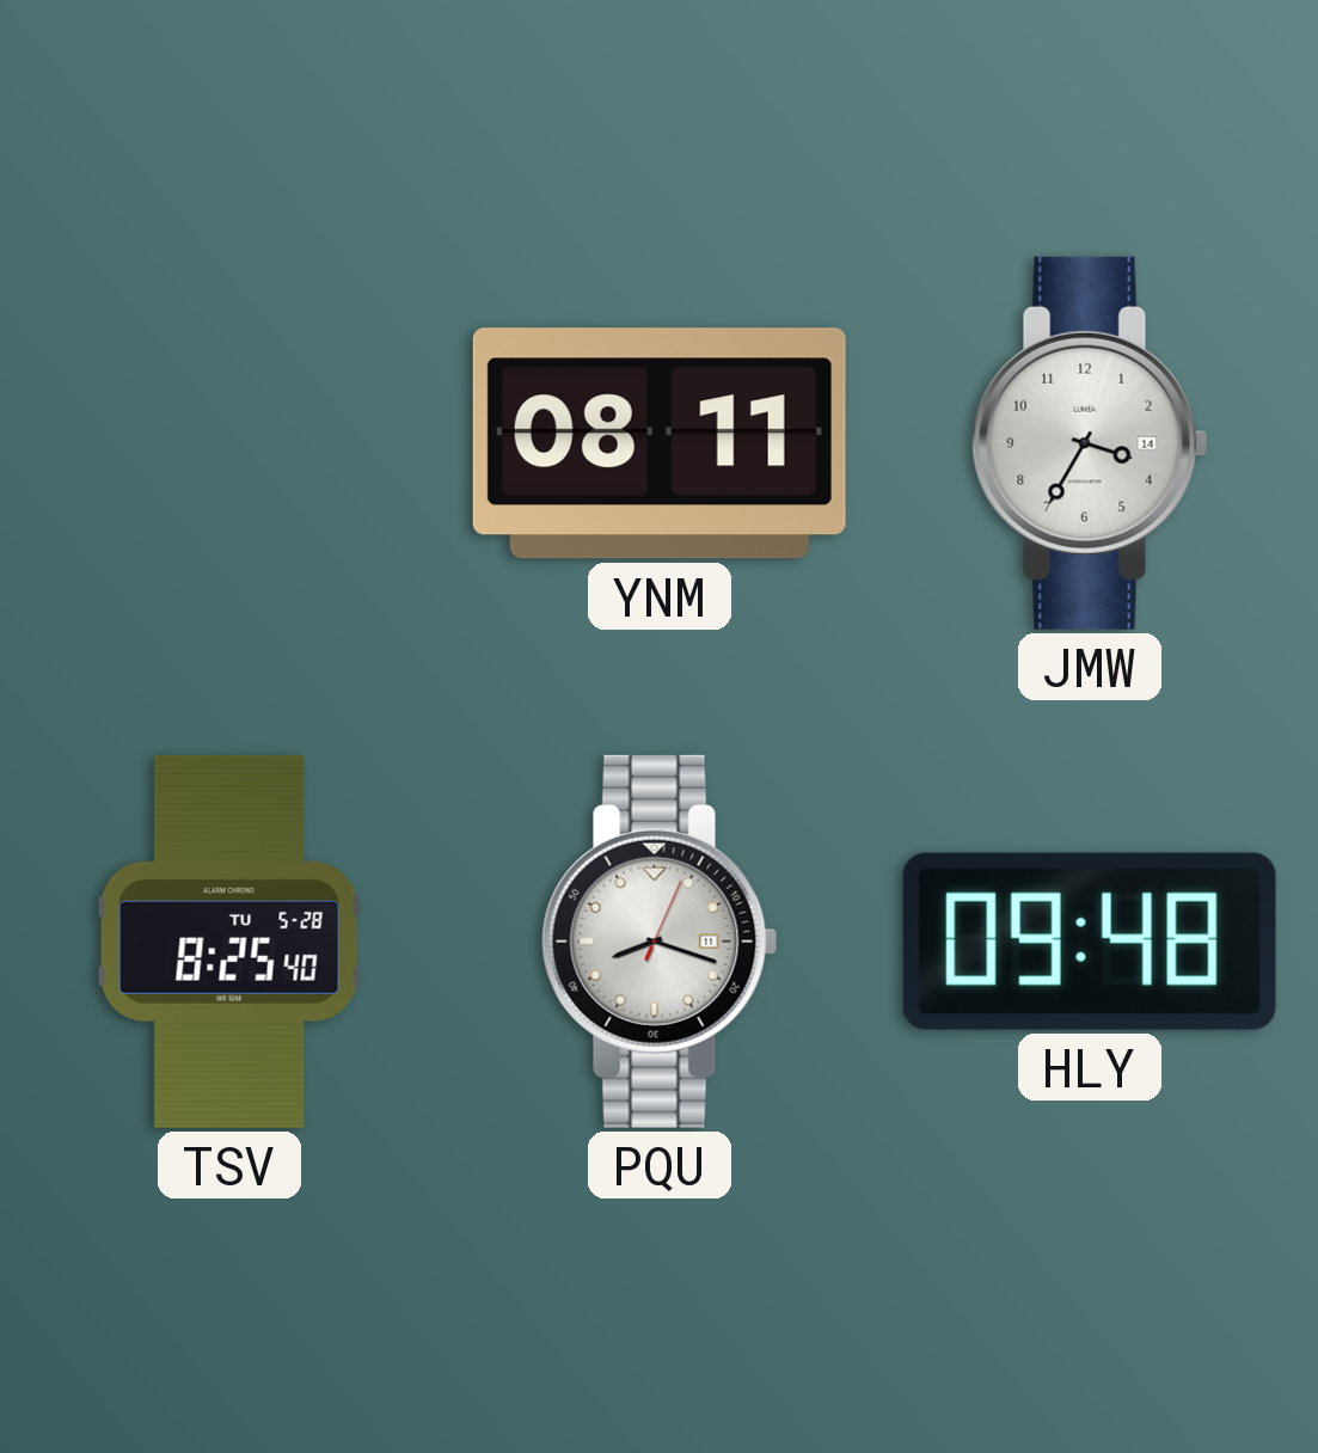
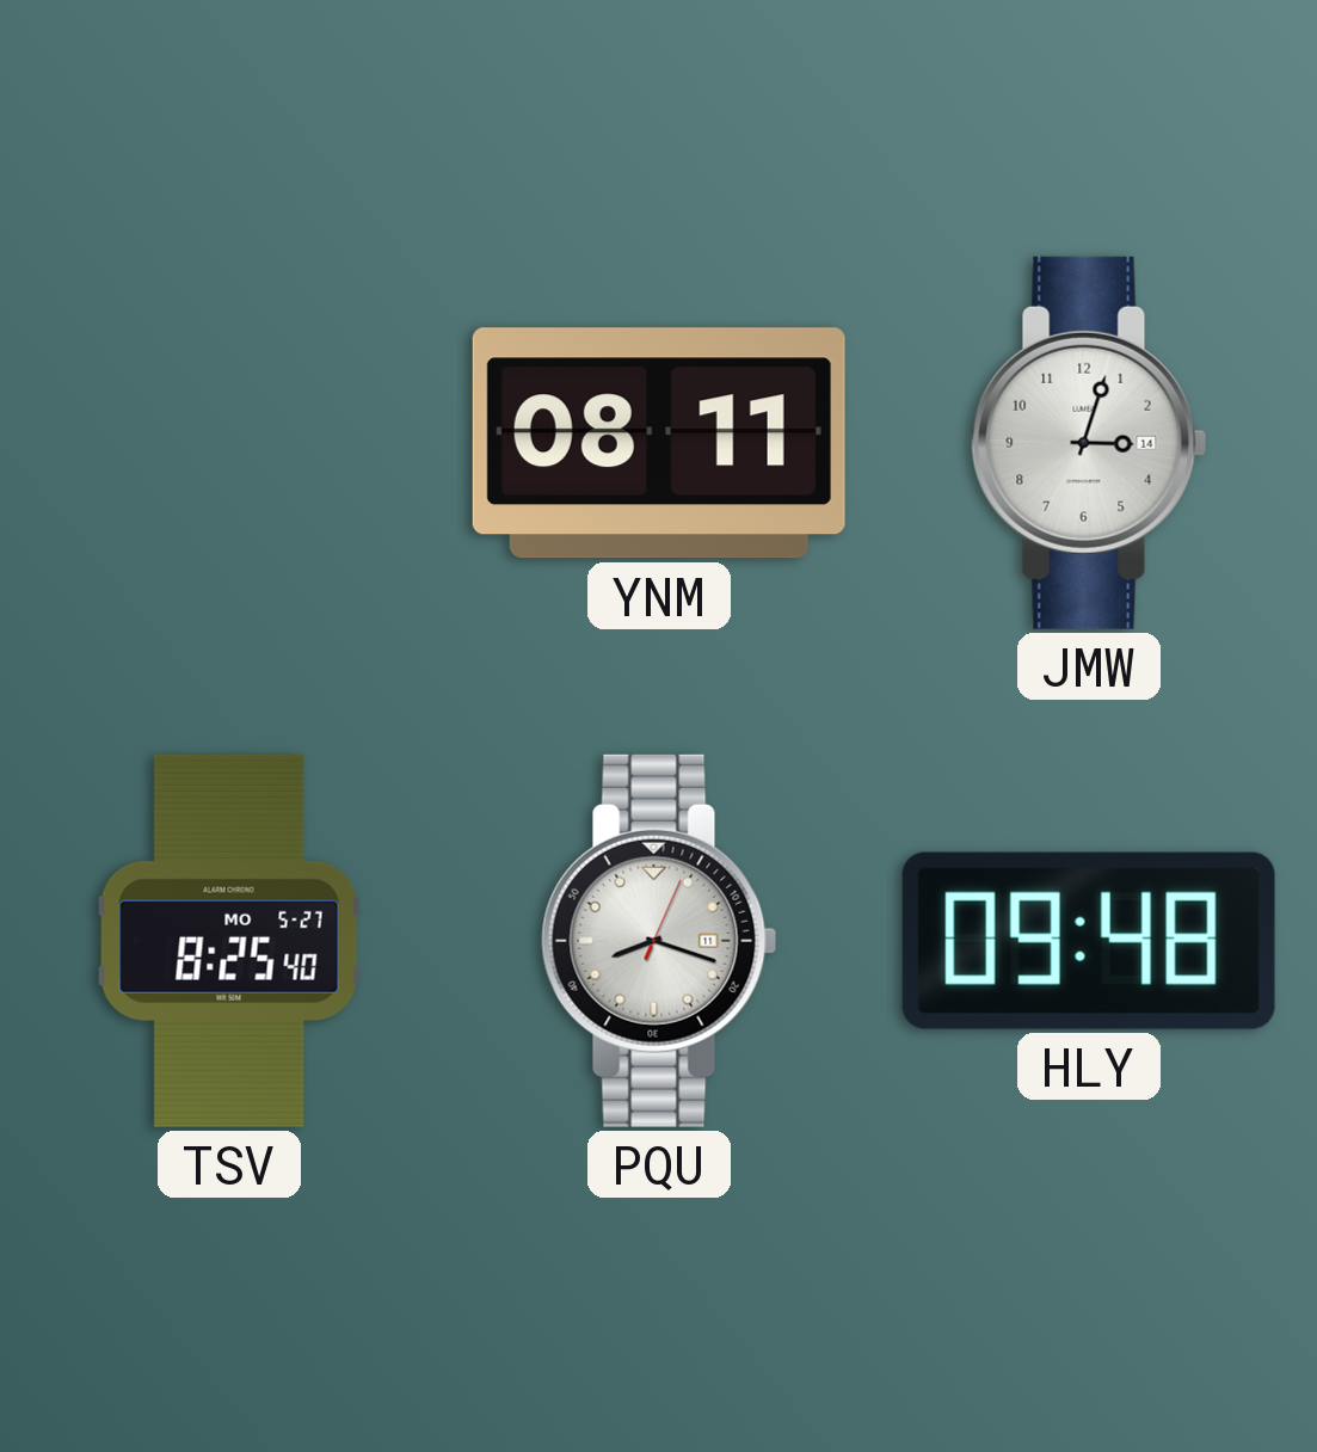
JMW: 3:35 -> 3:03
TSV date: TU 5-28 -> MO 5-27
